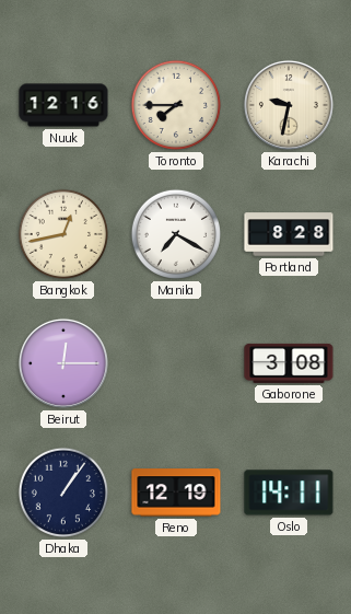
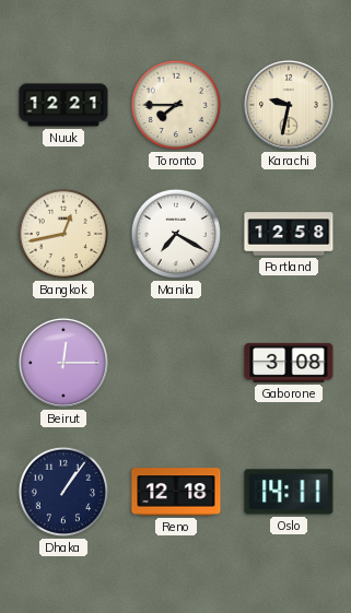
Nuuk: 12:16 -> 12:21
Portland: 8:28 -> 12:58
Reno: 12:19 -> 12:18
